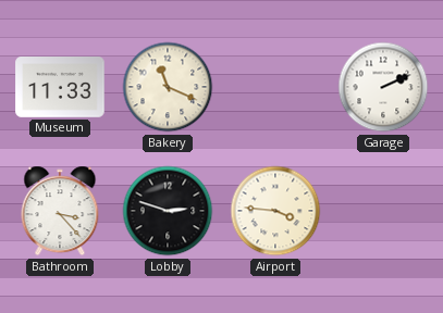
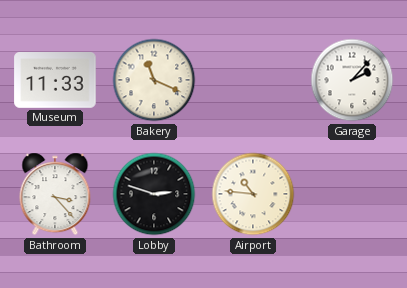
Garage: 2:11 -> 2:07
Airport: 3:46 -> 10:46
